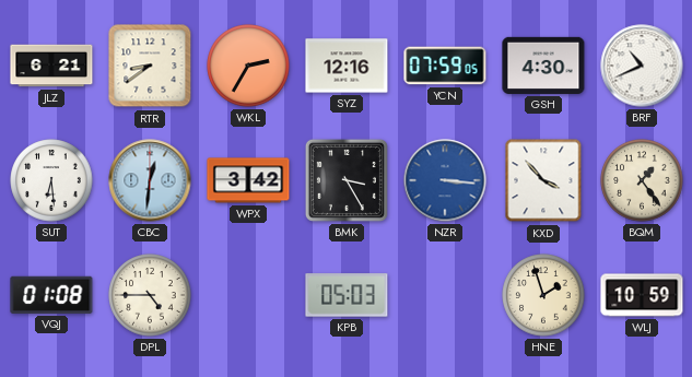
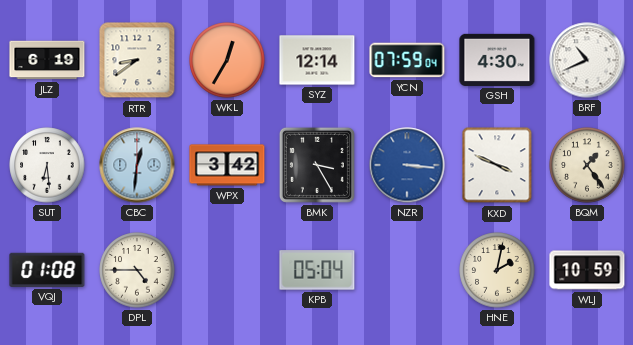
JLZ: 6:21 -> 6:19
WKL: 2:35 -> 12:35
SYZ: 12:16 -> 12:14
YCN: 07:59:05 -> 07:59:04
KXD: 3:53 -> 3:49
KPB: 05:03 -> 05:04
HNE: 1:57 -> 2:02
